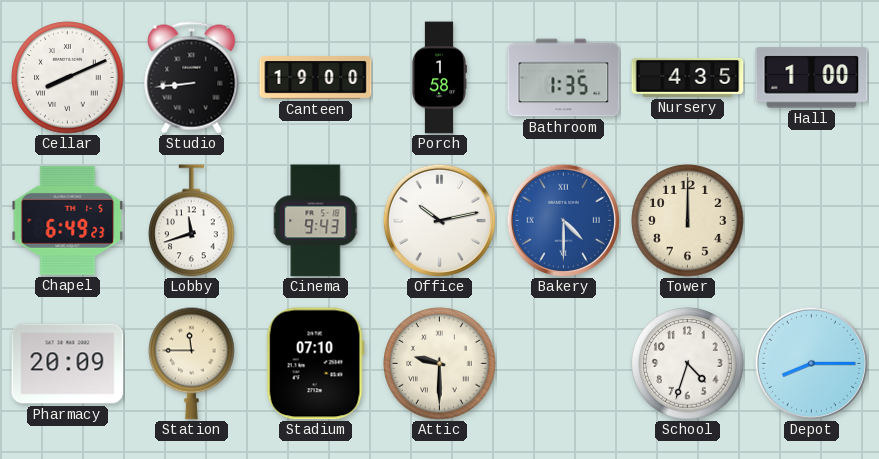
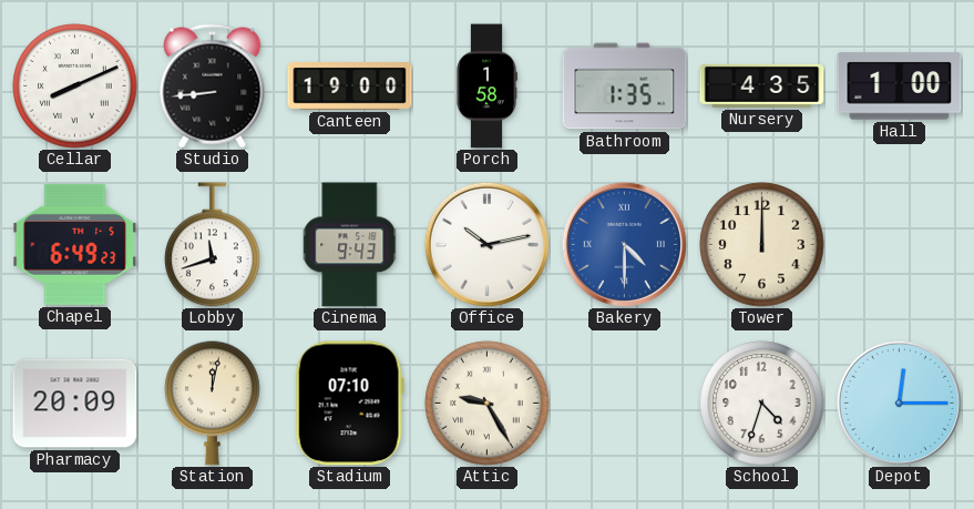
Station: 11:45 -> 12:02
Attic: 9:30 -> 9:25
Depot: 8:15 -> 12:15
